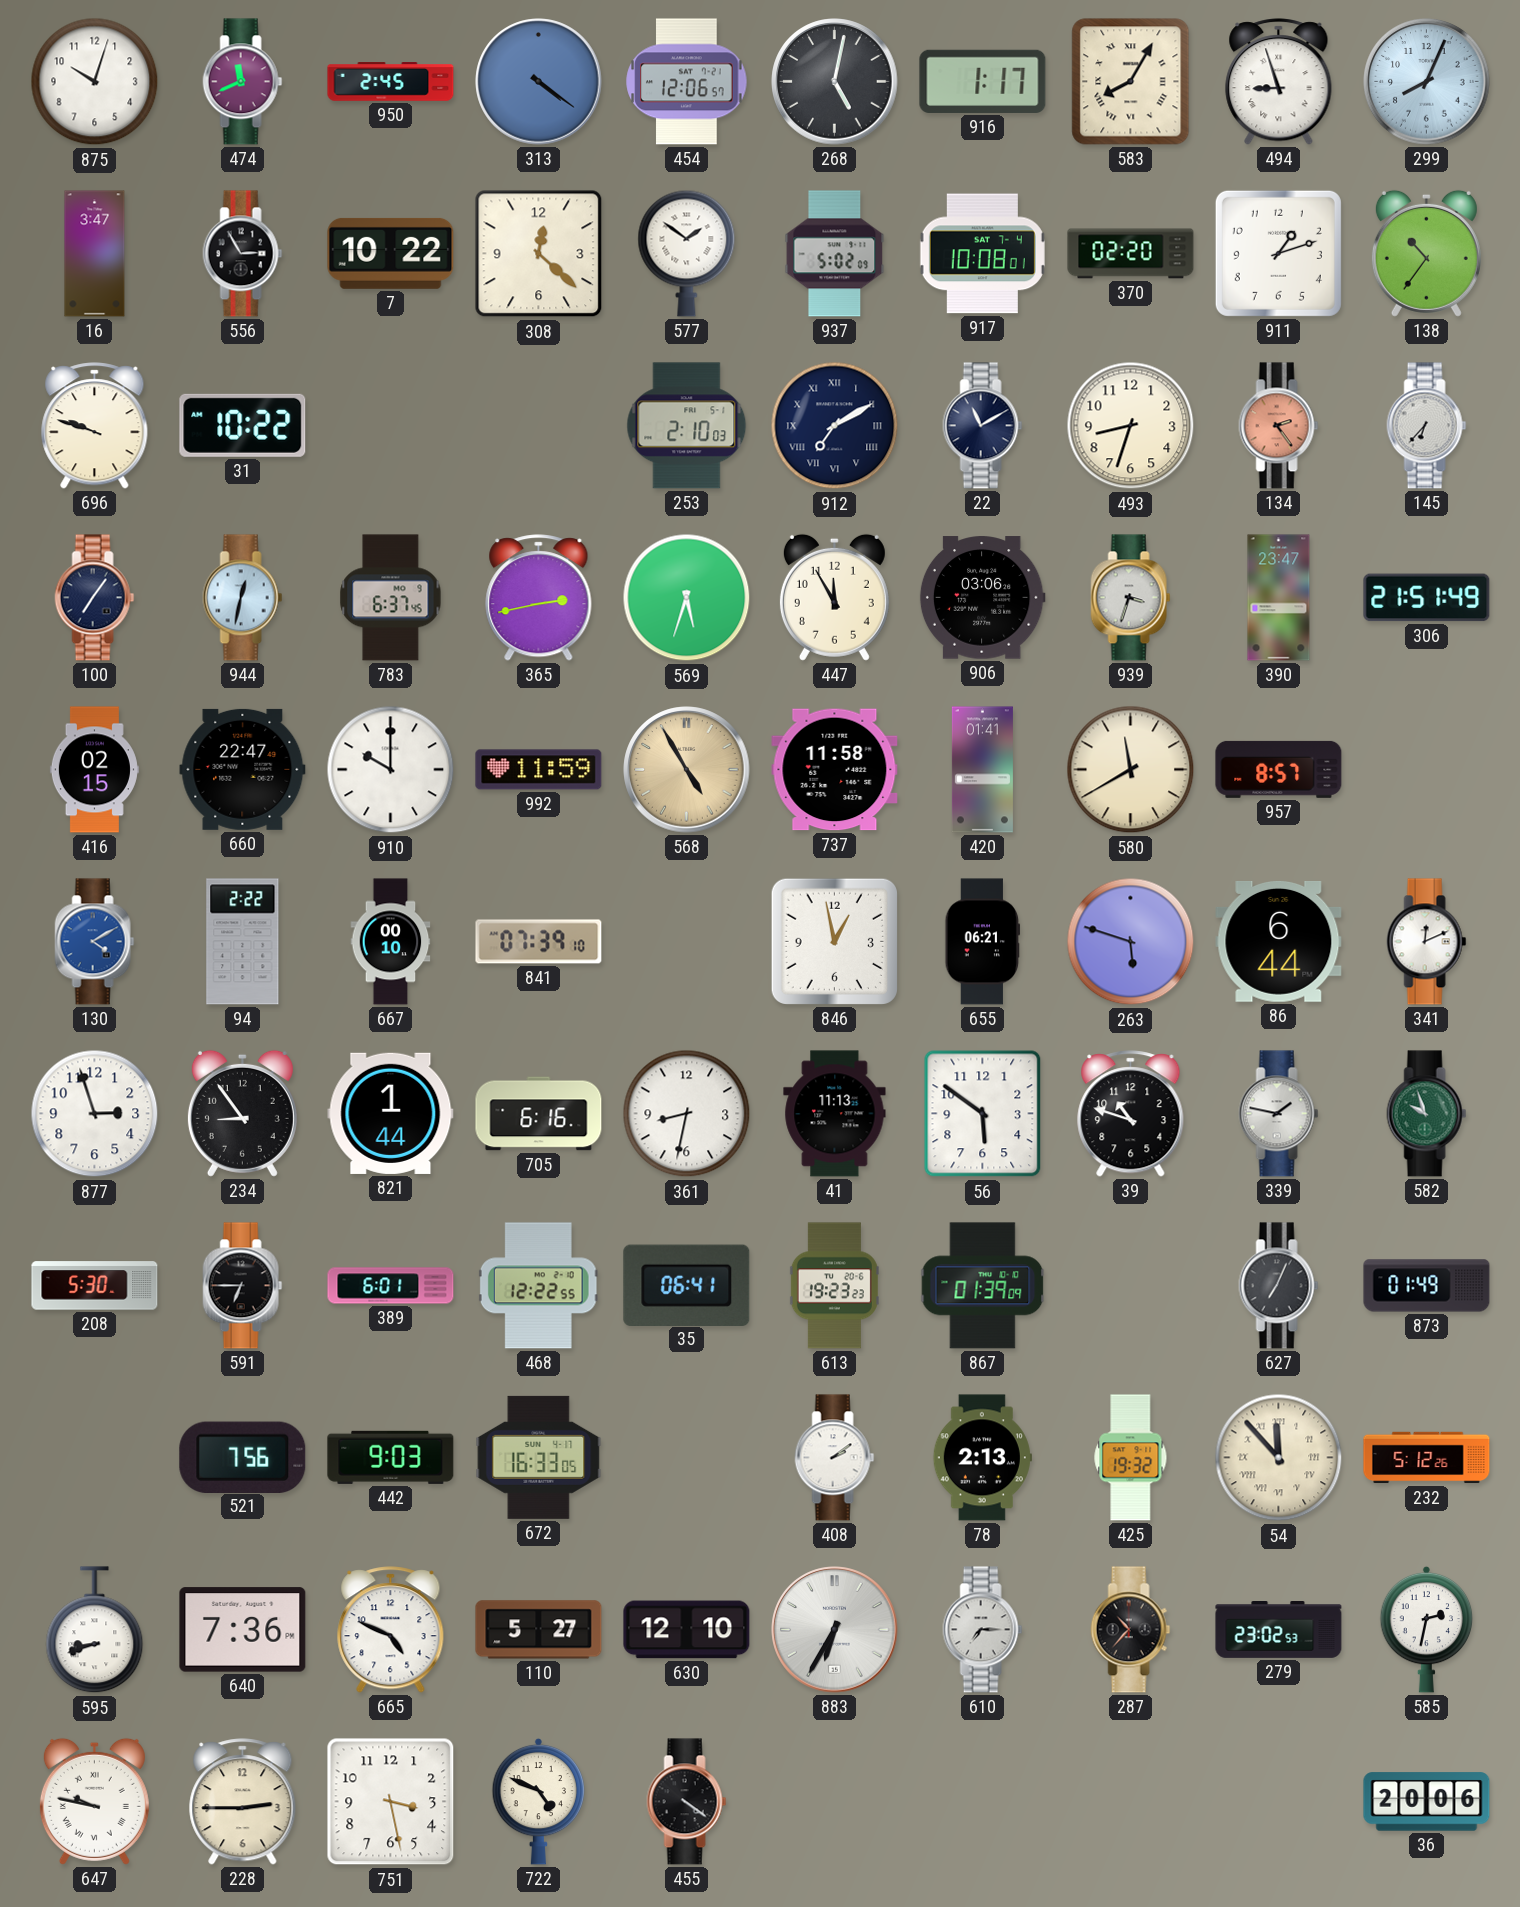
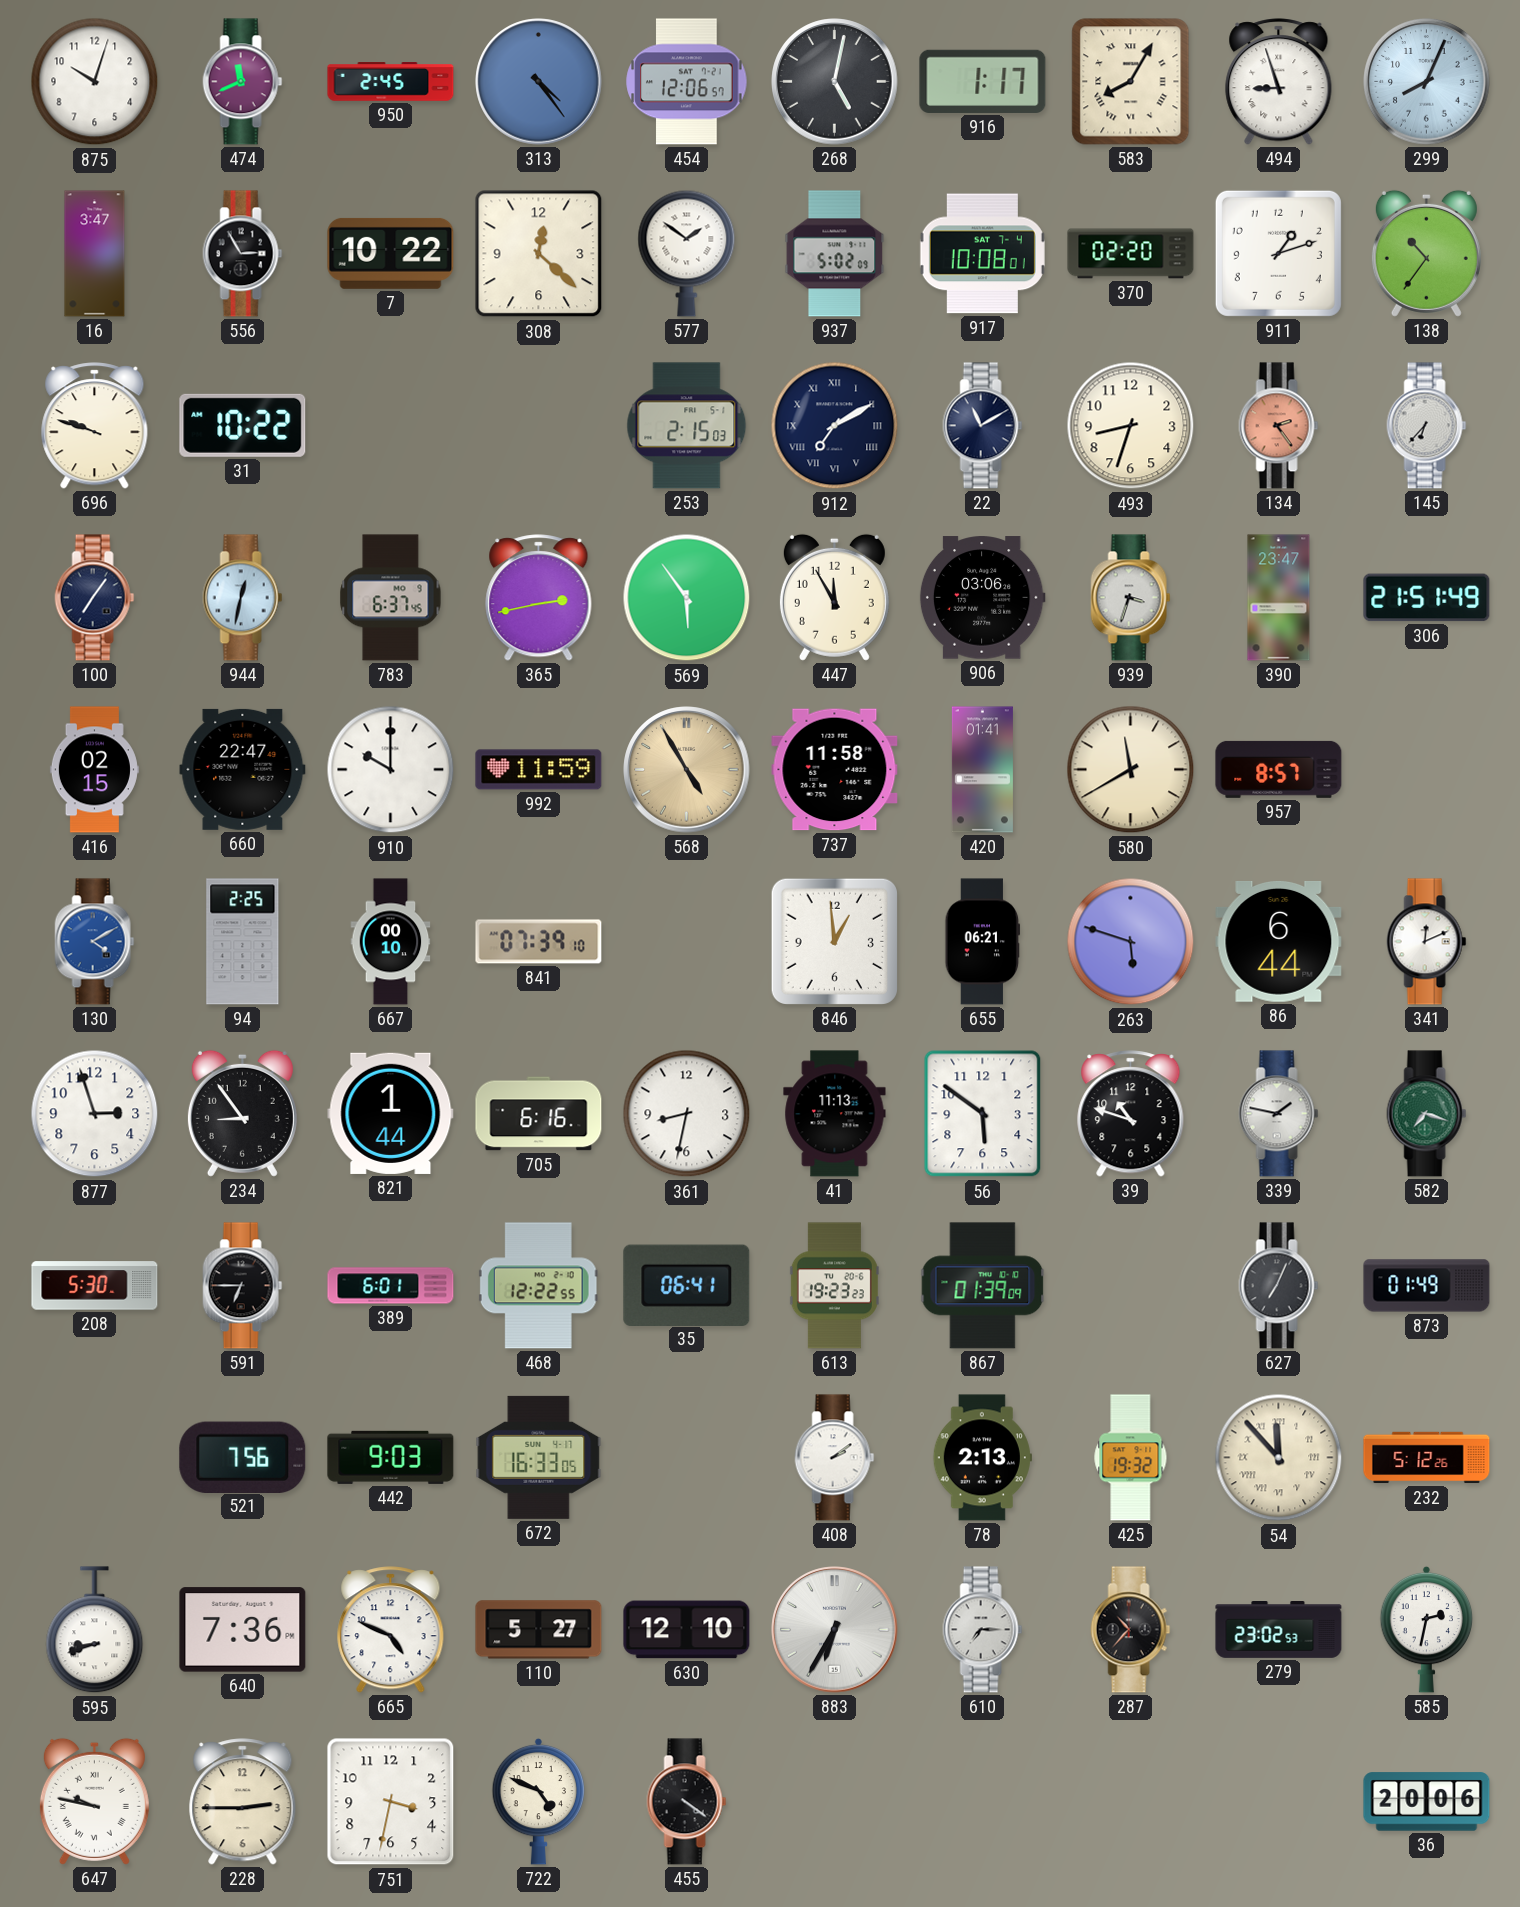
313: 4:21 -> 4:24
253: 2:10 -> 2:15
569: 5:33 -> 5:54
94: 2:22 -> 2:25
846: 12:58 -> 12:59
582: 9:57 -> 7:18
751: 3:28 -> 3:32
